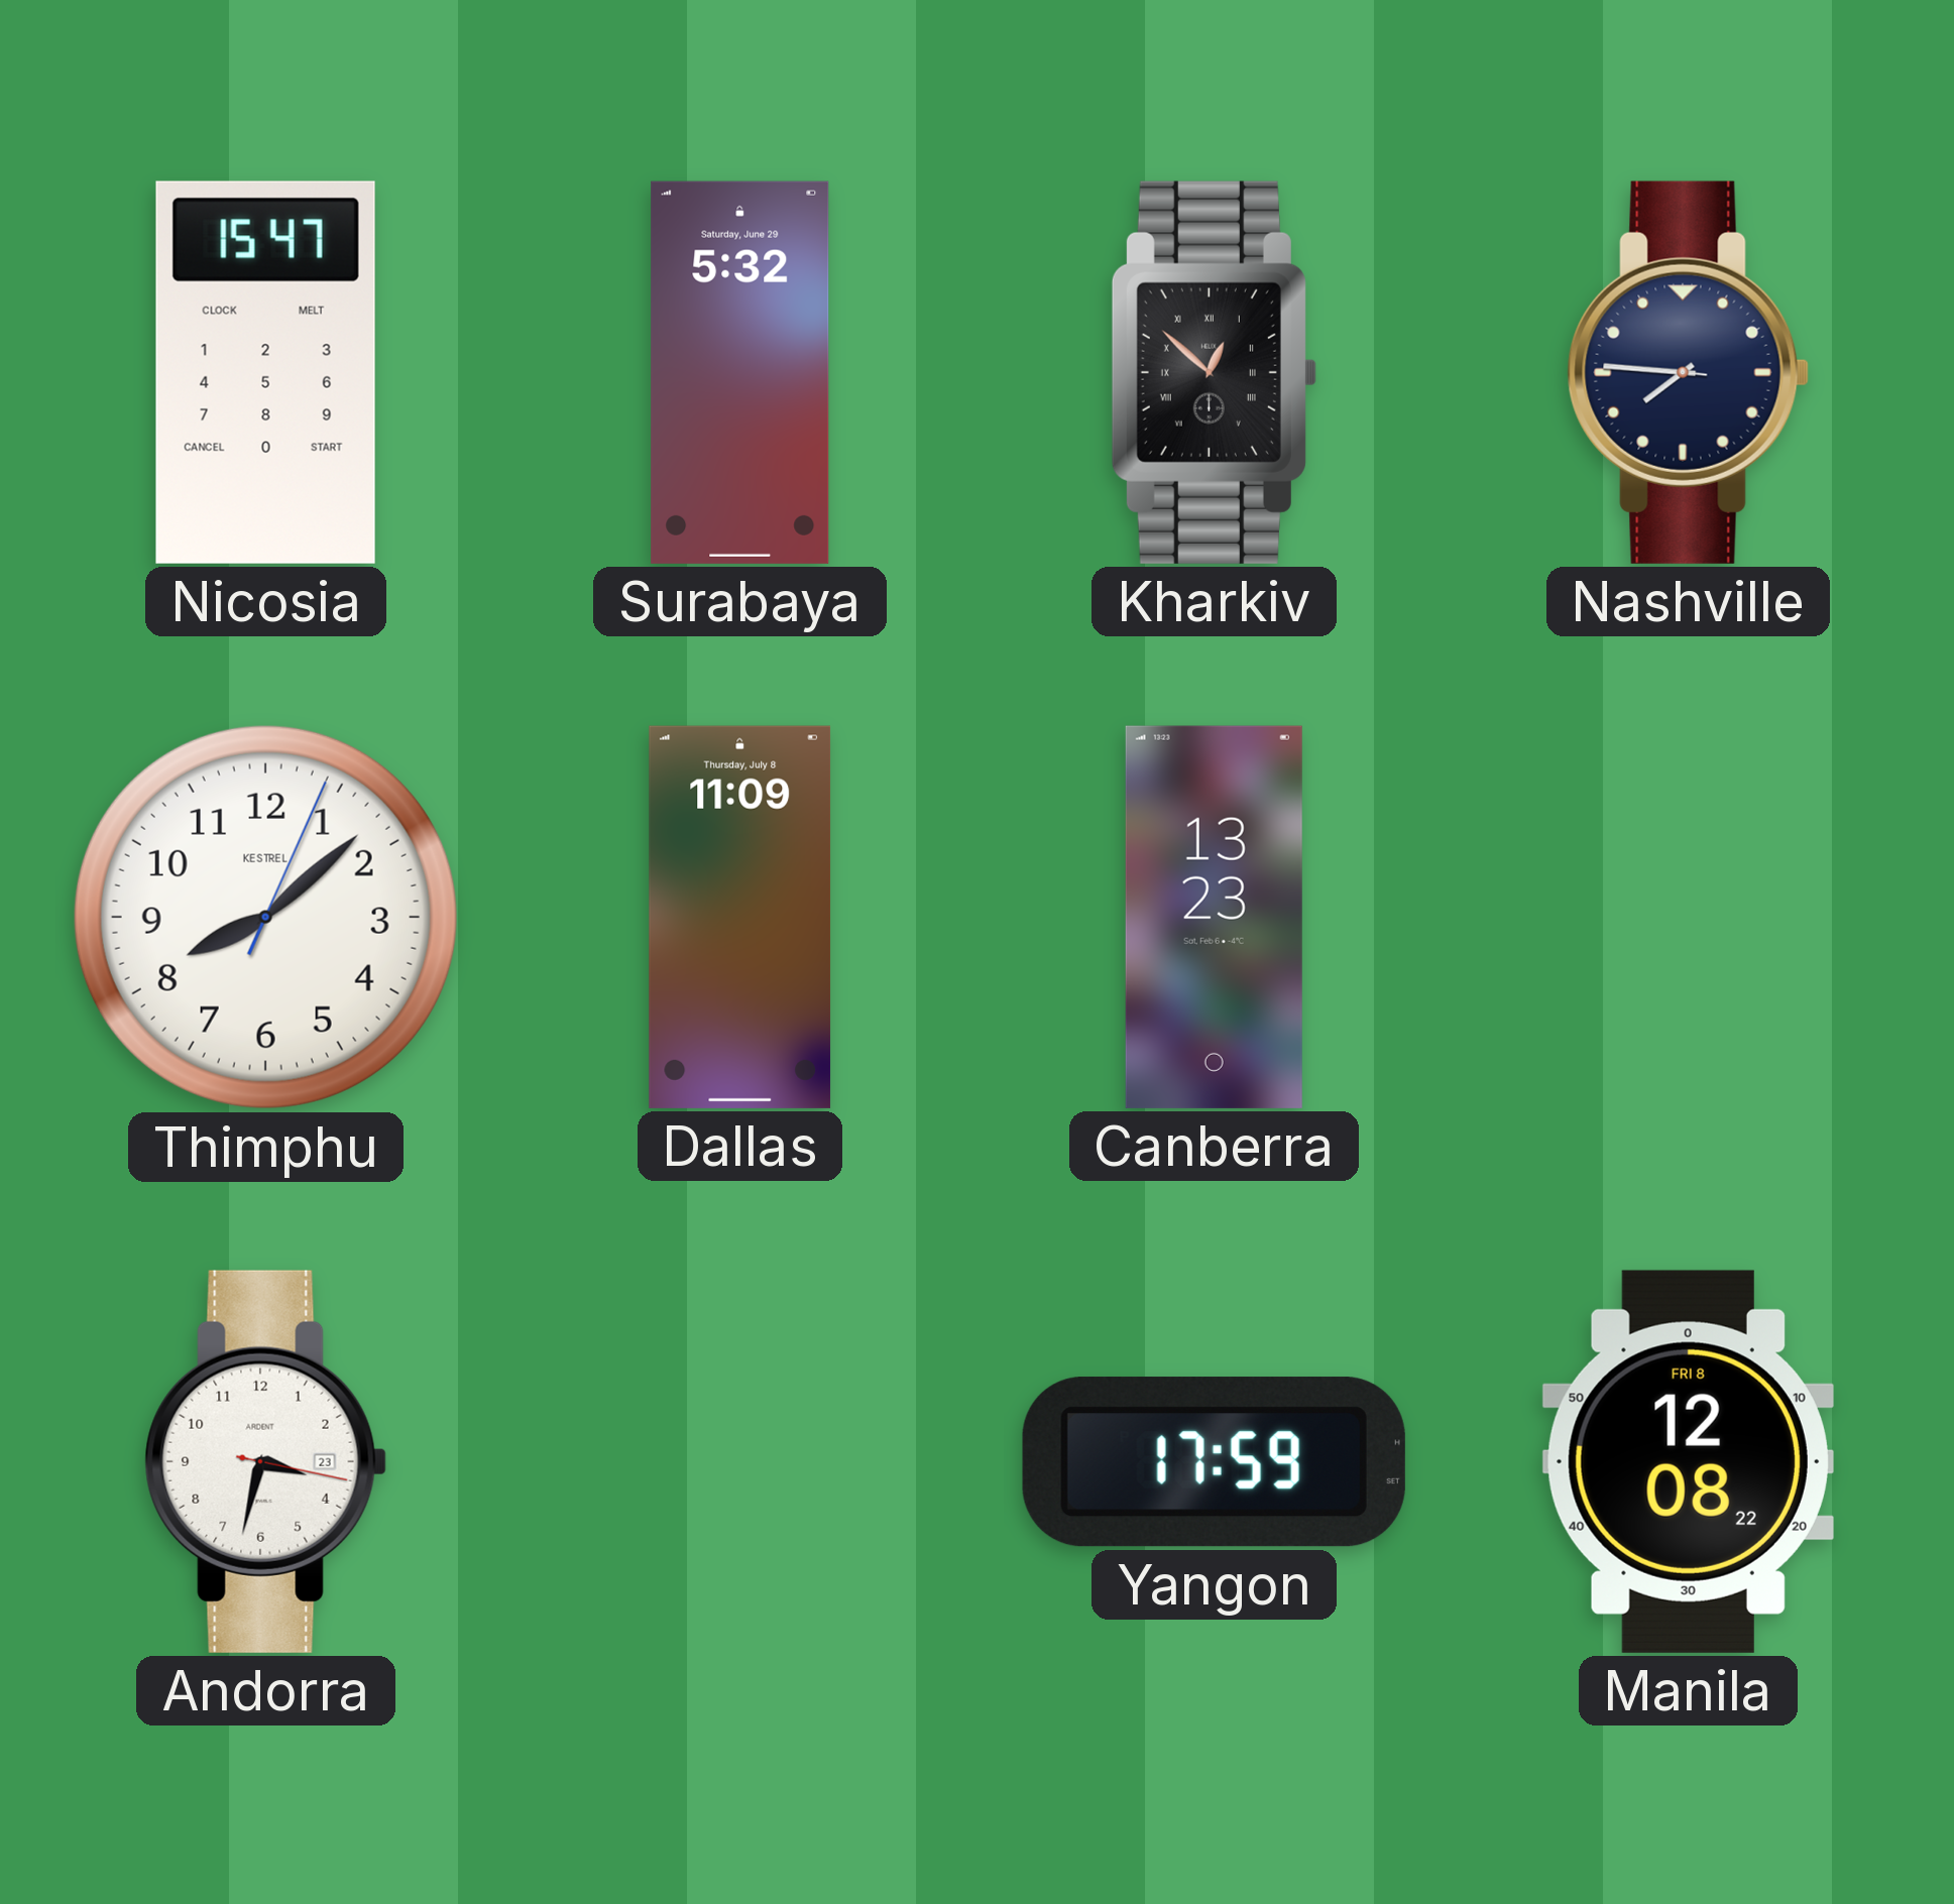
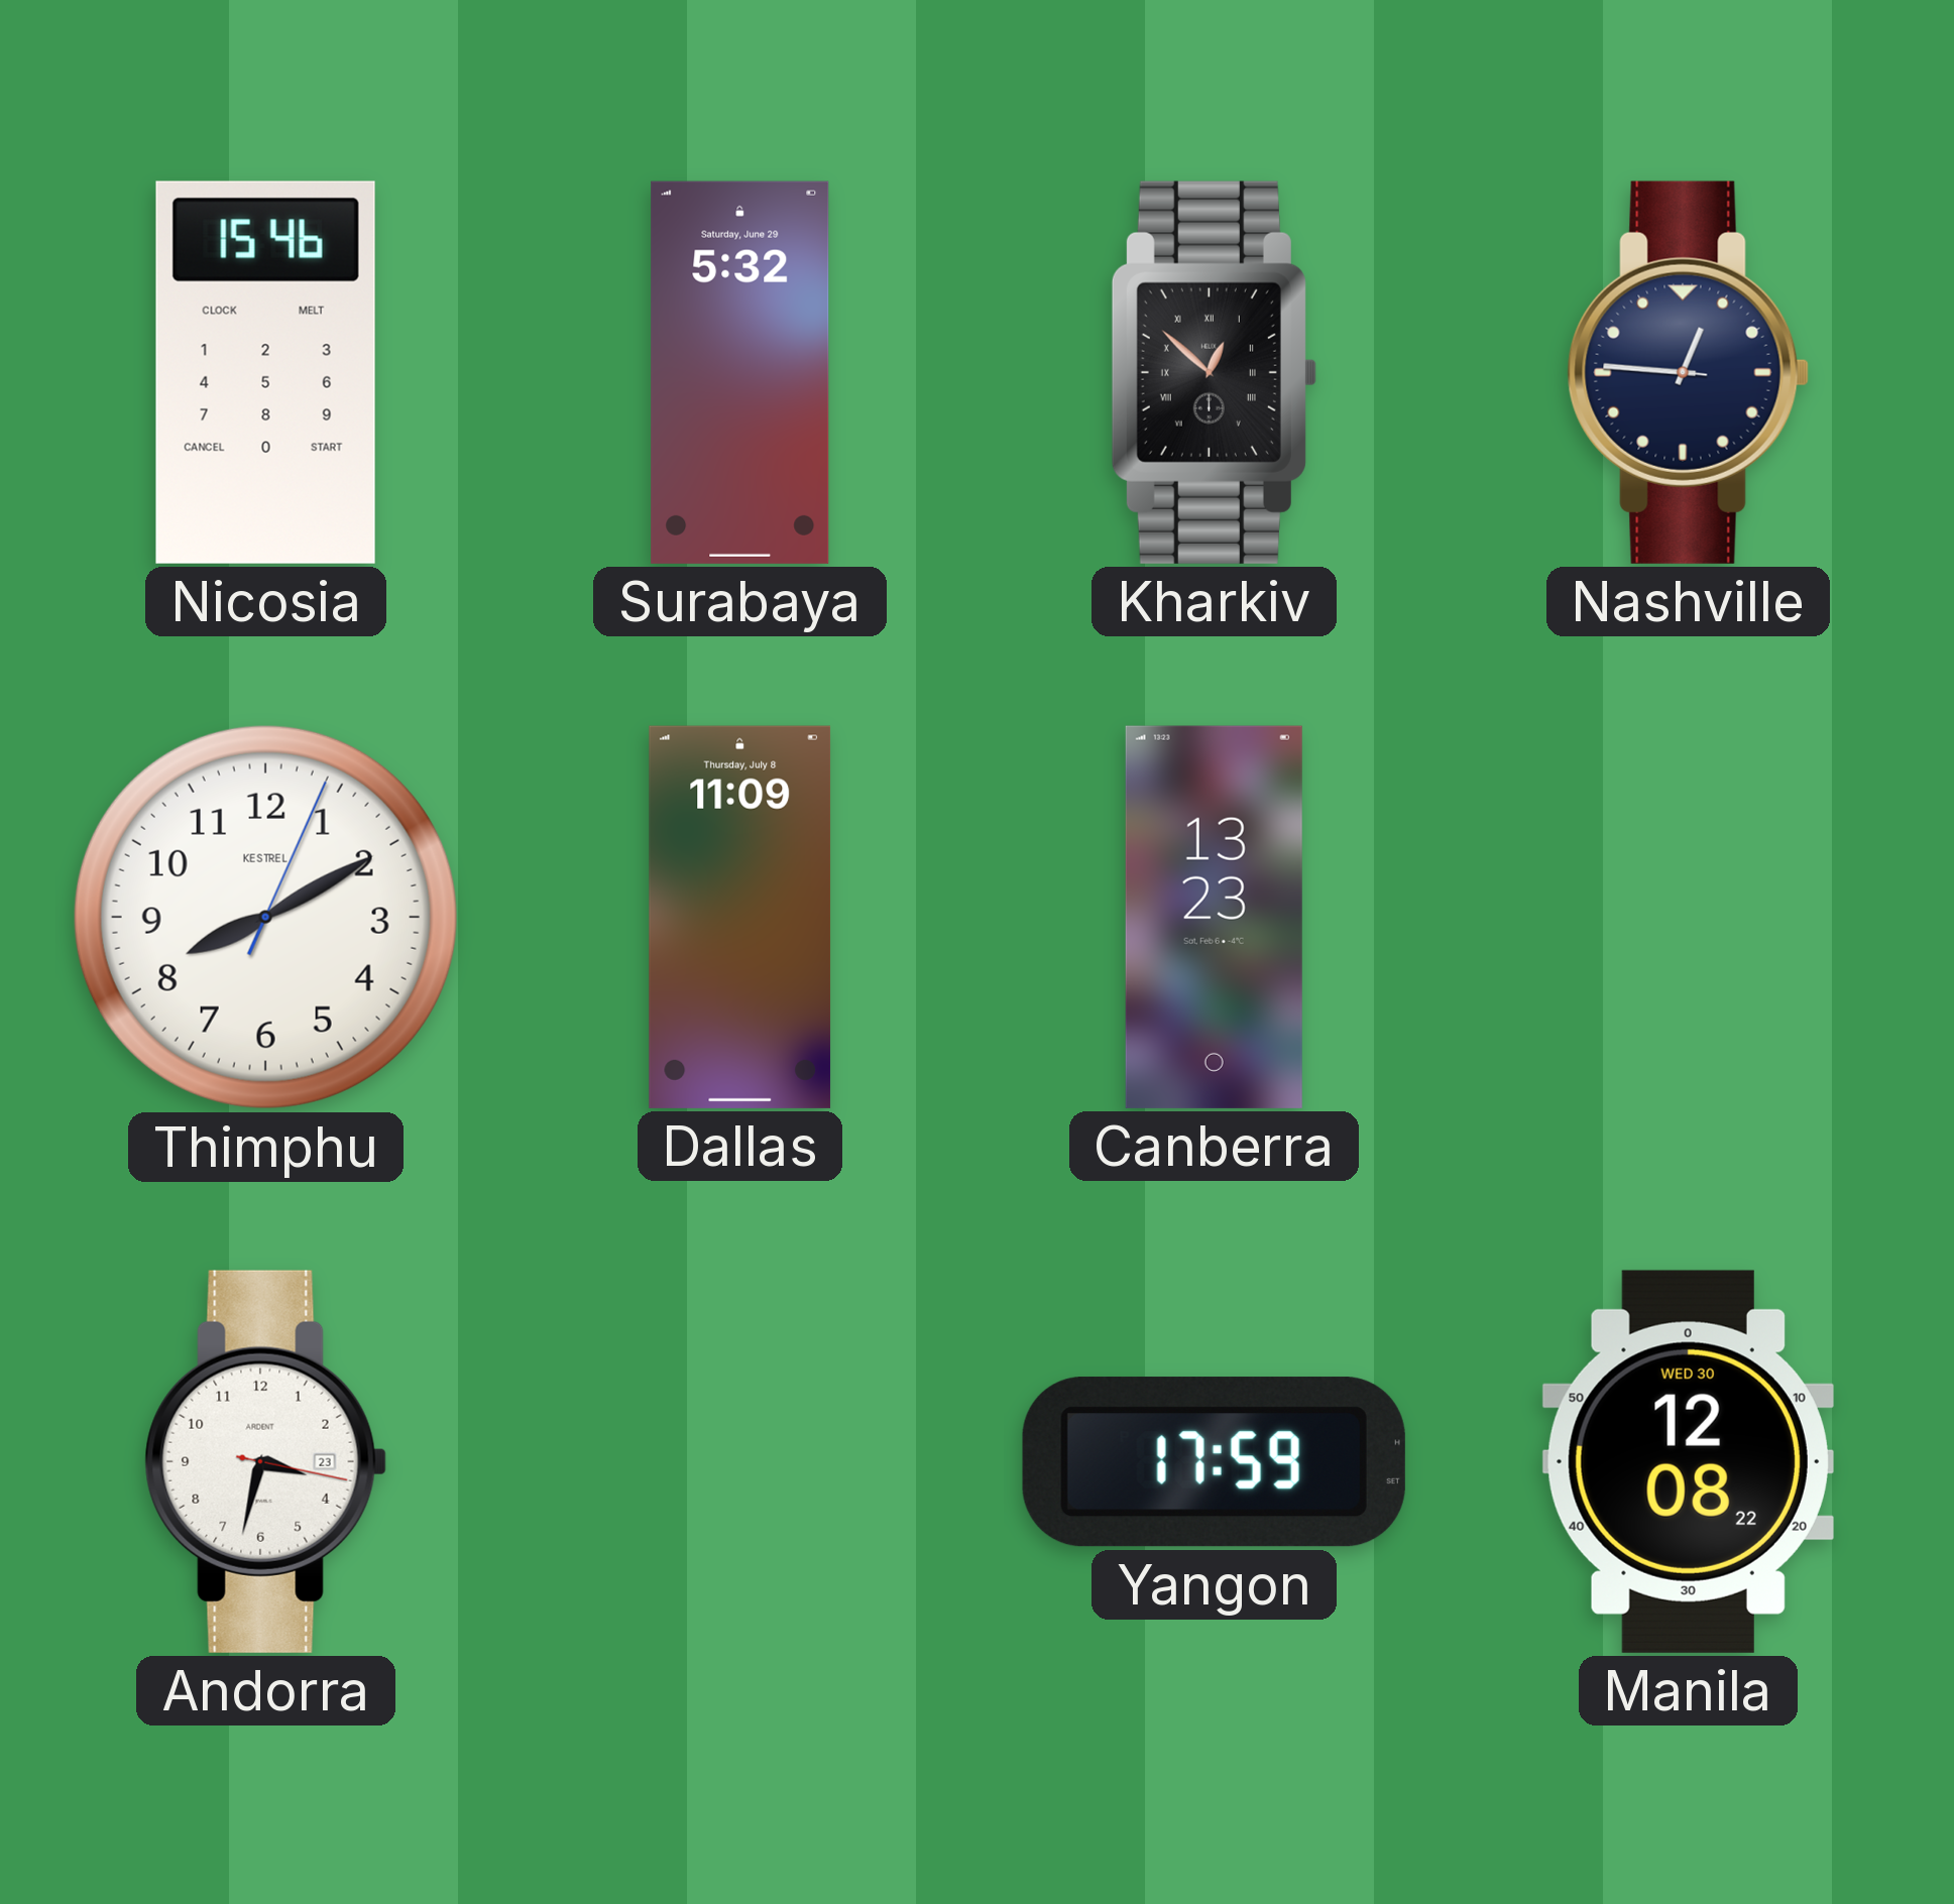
Nicosia: 15:47 -> 15:46
Nashville: 7:45 -> 12:45
Thimphu: 8:08 -> 8:10
Manila date: FRI 8 -> WED 30
